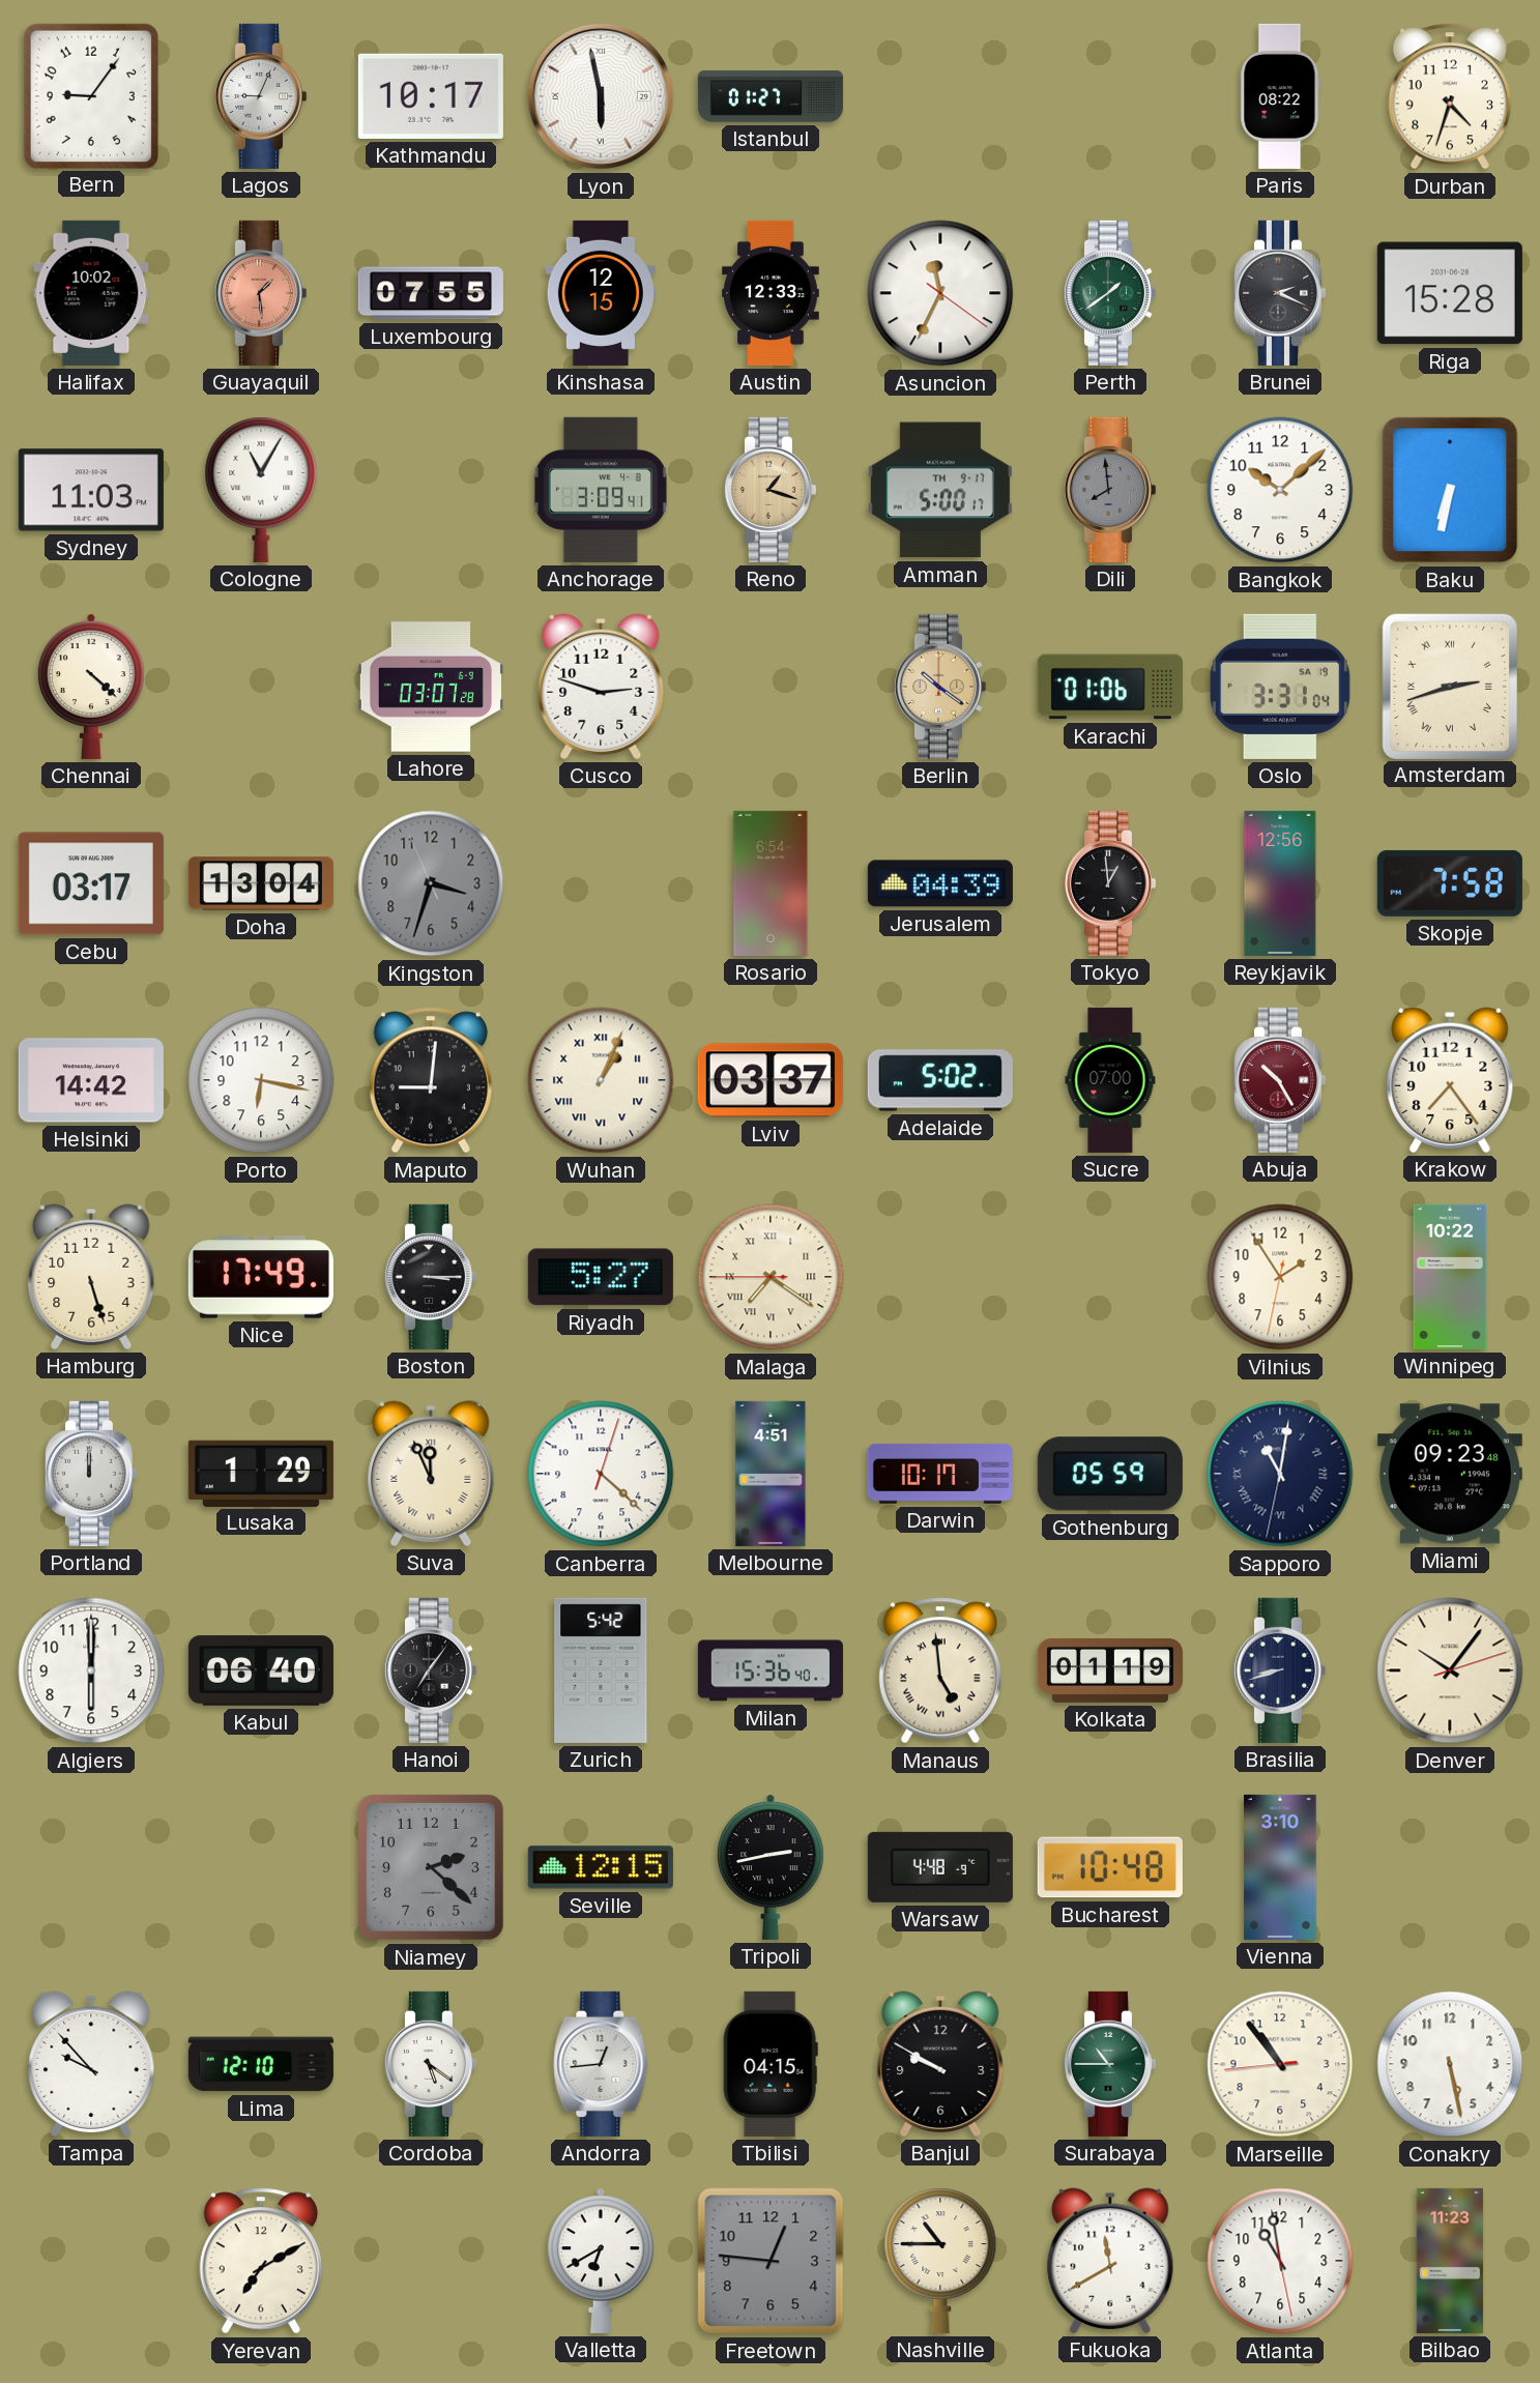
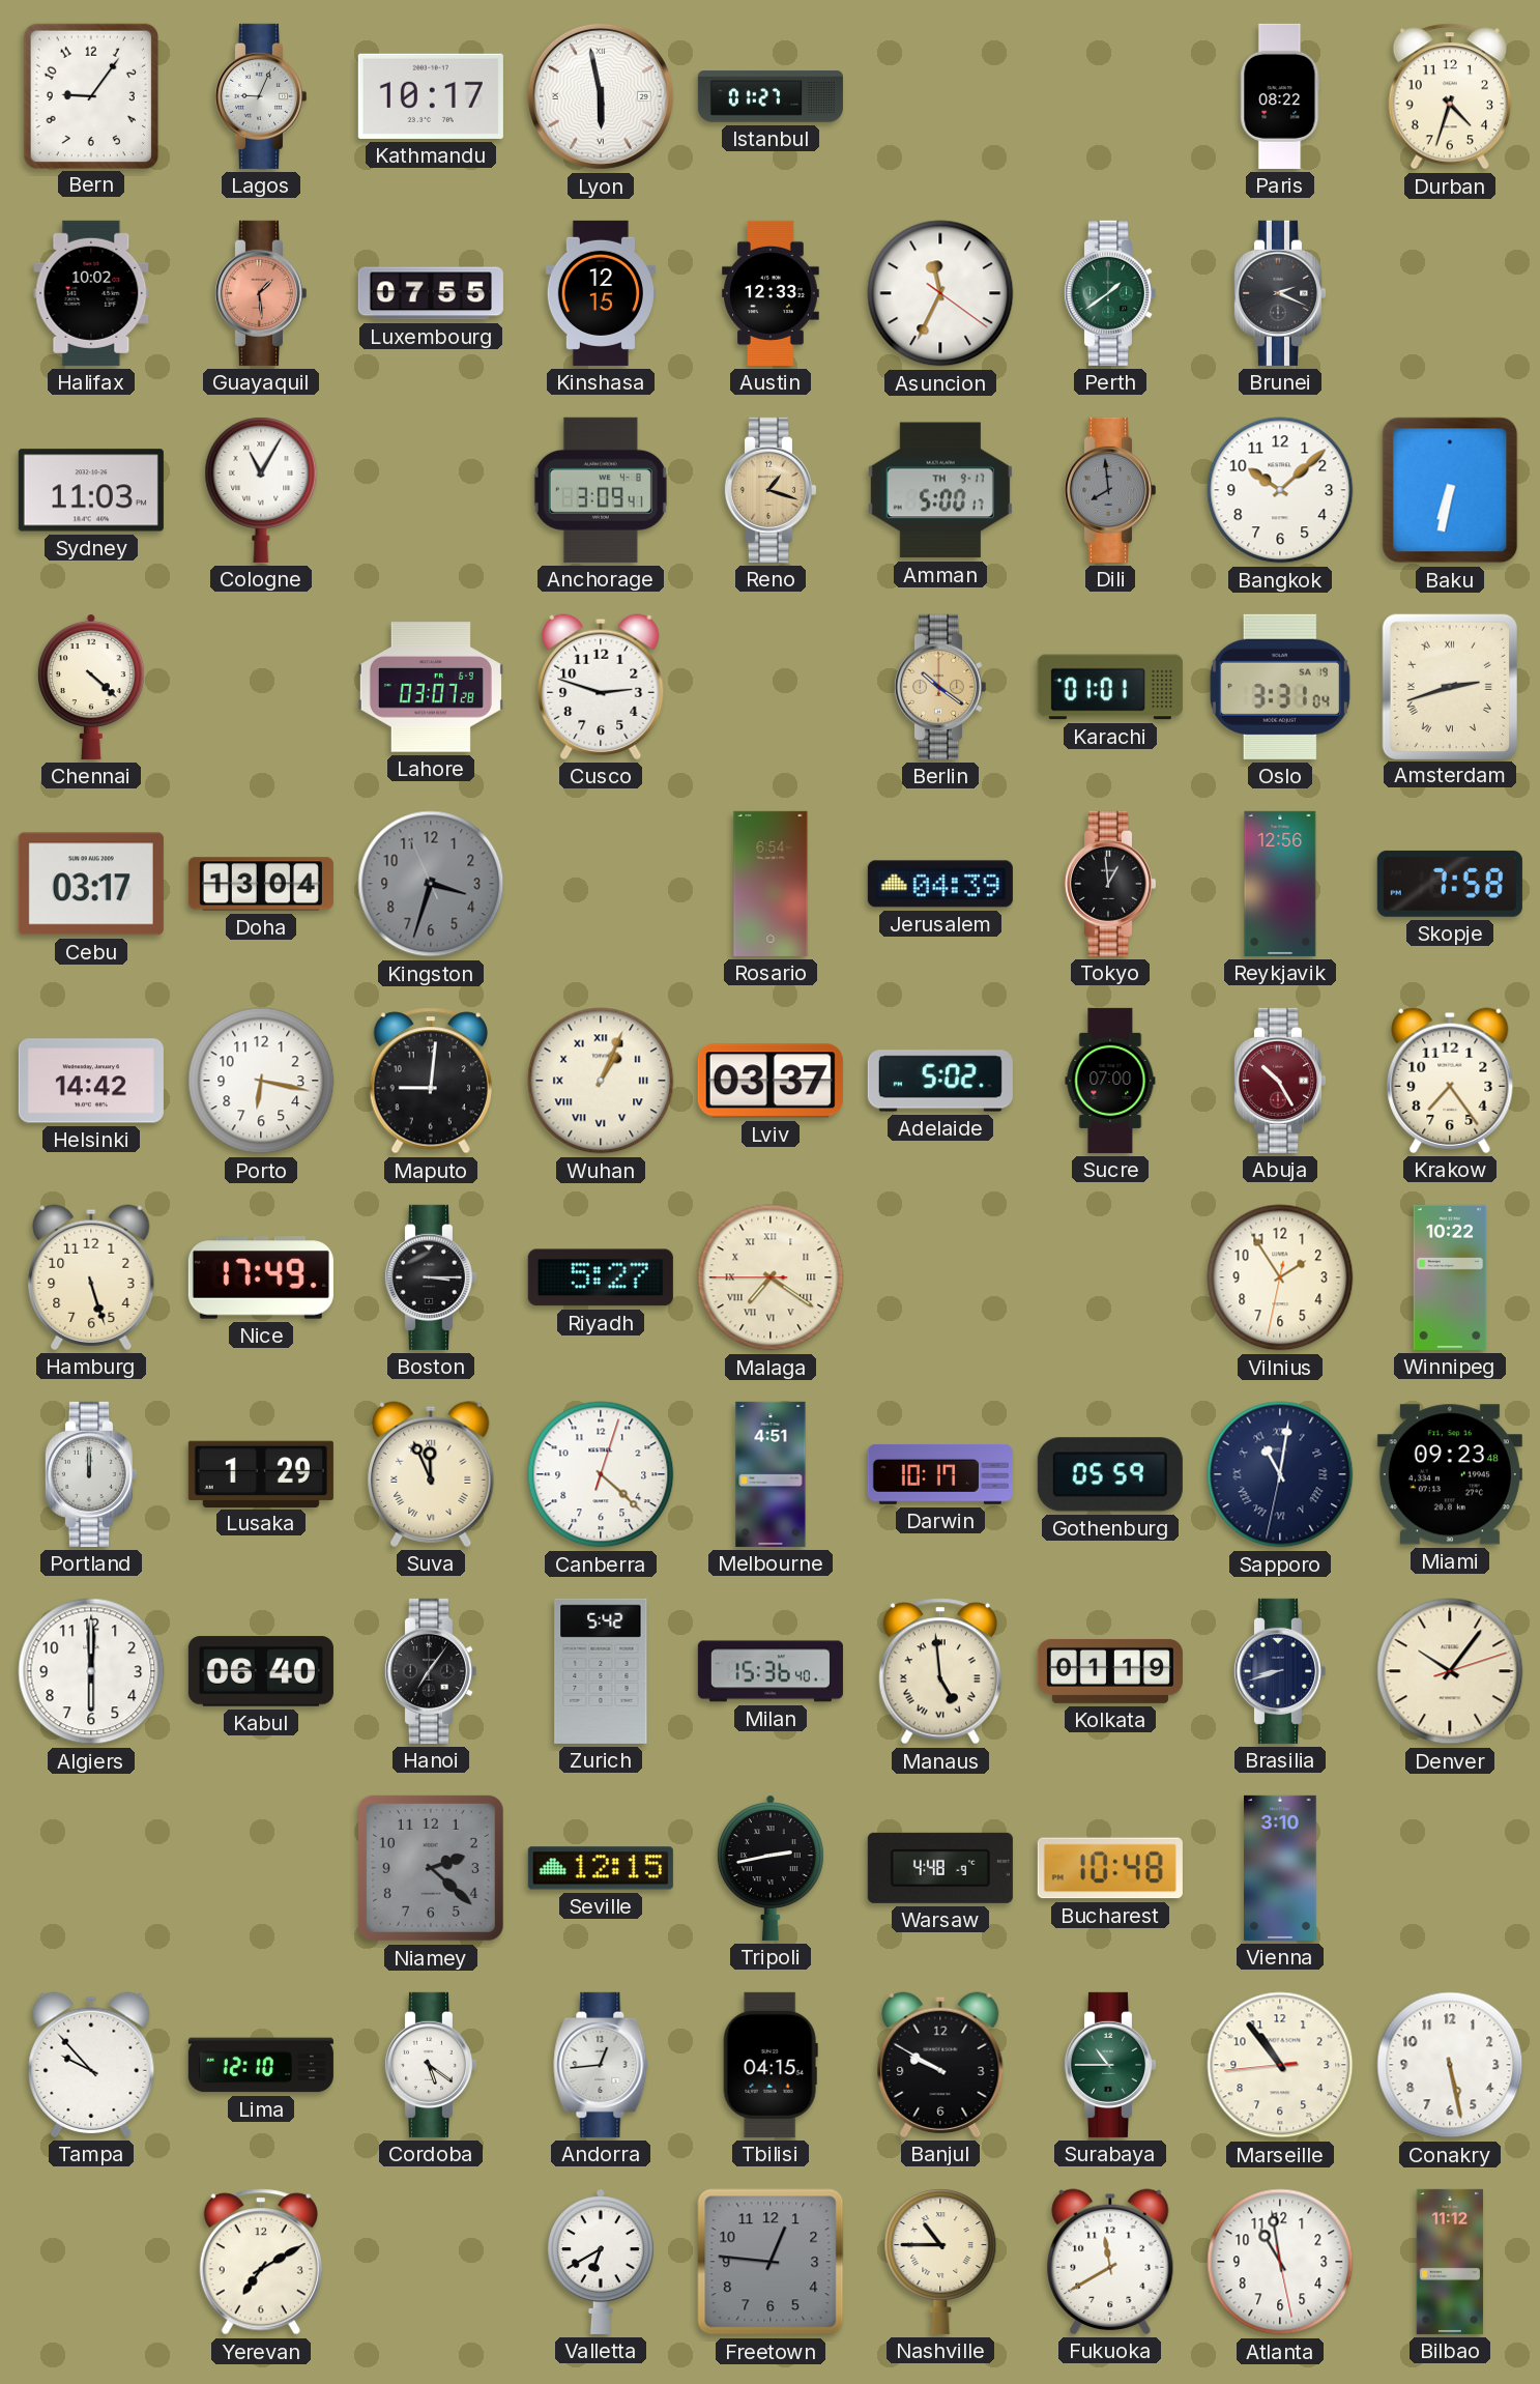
Riga: 15:28 -> none
Karachi: 01:06 -> 01:01
Bilbao: 11:23 -> 11:12
